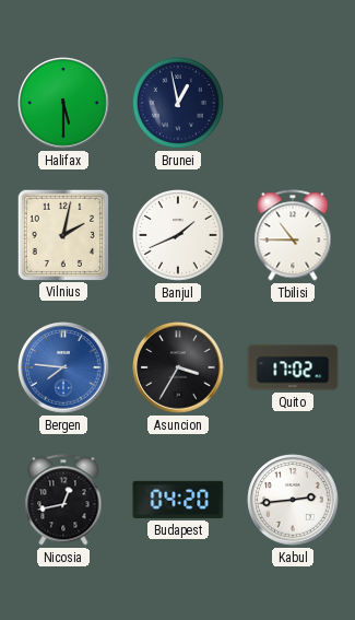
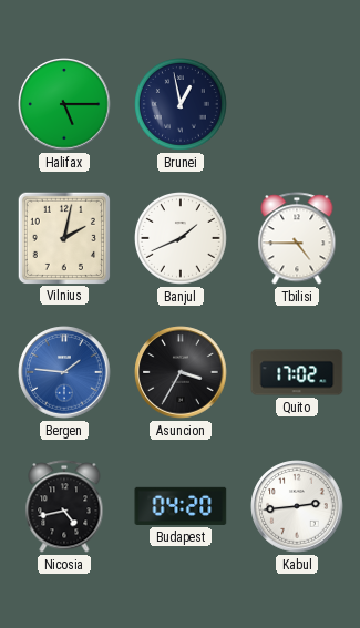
Halifax: 5:30 -> 5:15
Tbilisi: 10:45 -> 4:45
Bergen: 7:46 -> 1:46
Nicosia: 12:43 -> 4:43
